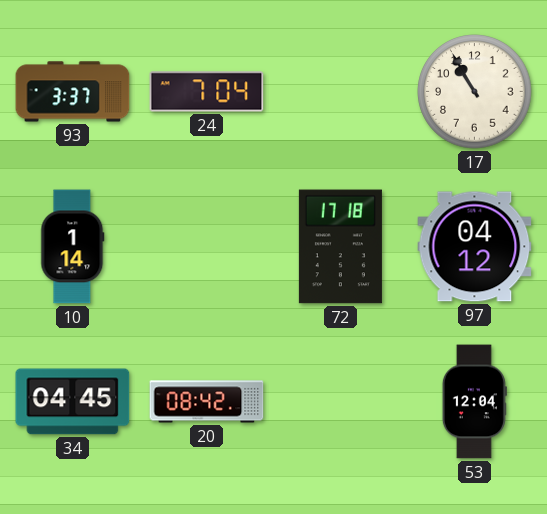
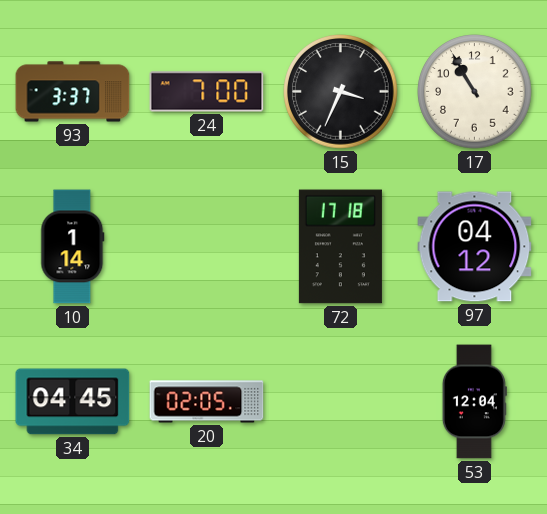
24: 7:04 -> 7:00
15: none -> 3:34
20: 08:42 -> 02:05
